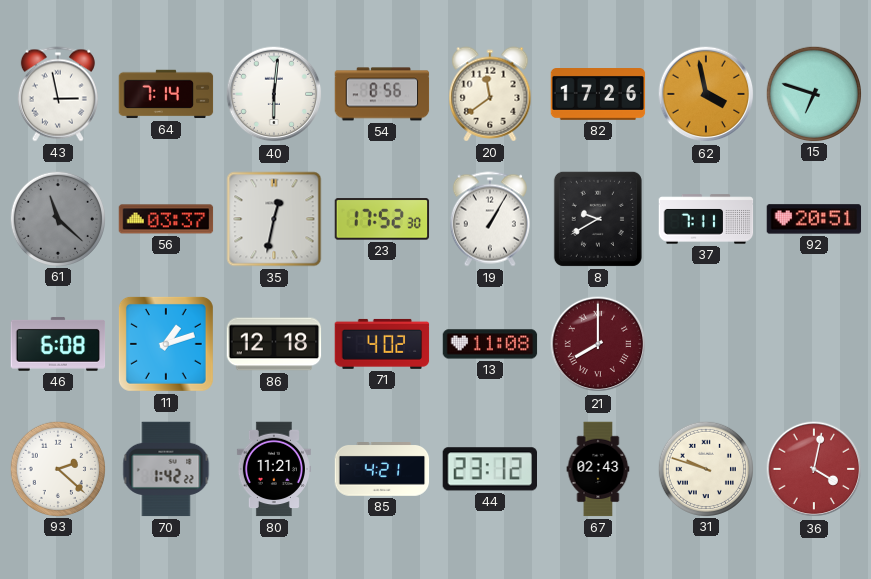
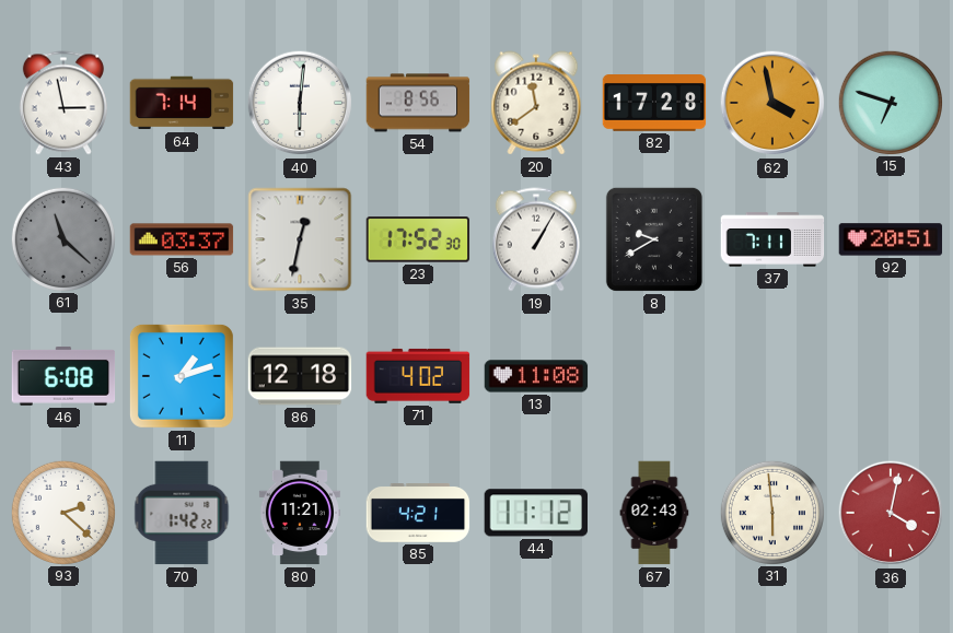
82: 17:26 -> 17:28
21: 8:00 -> none
44: 23:12 -> 11:12
31: 9:48 -> 5:59
